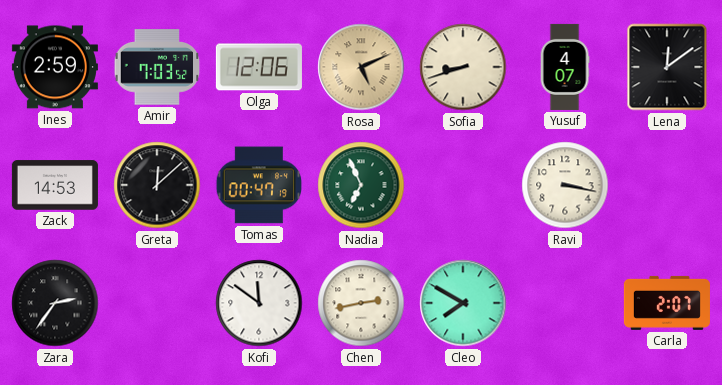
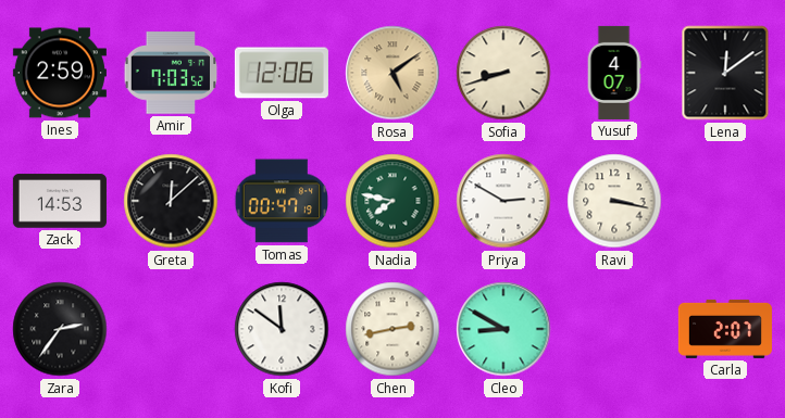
Rosa: 5:11 -> 5:09
Nadia: 6:56 -> 7:47
Priya: none -> 2:50
Cleo: 7:50 -> 8:50
